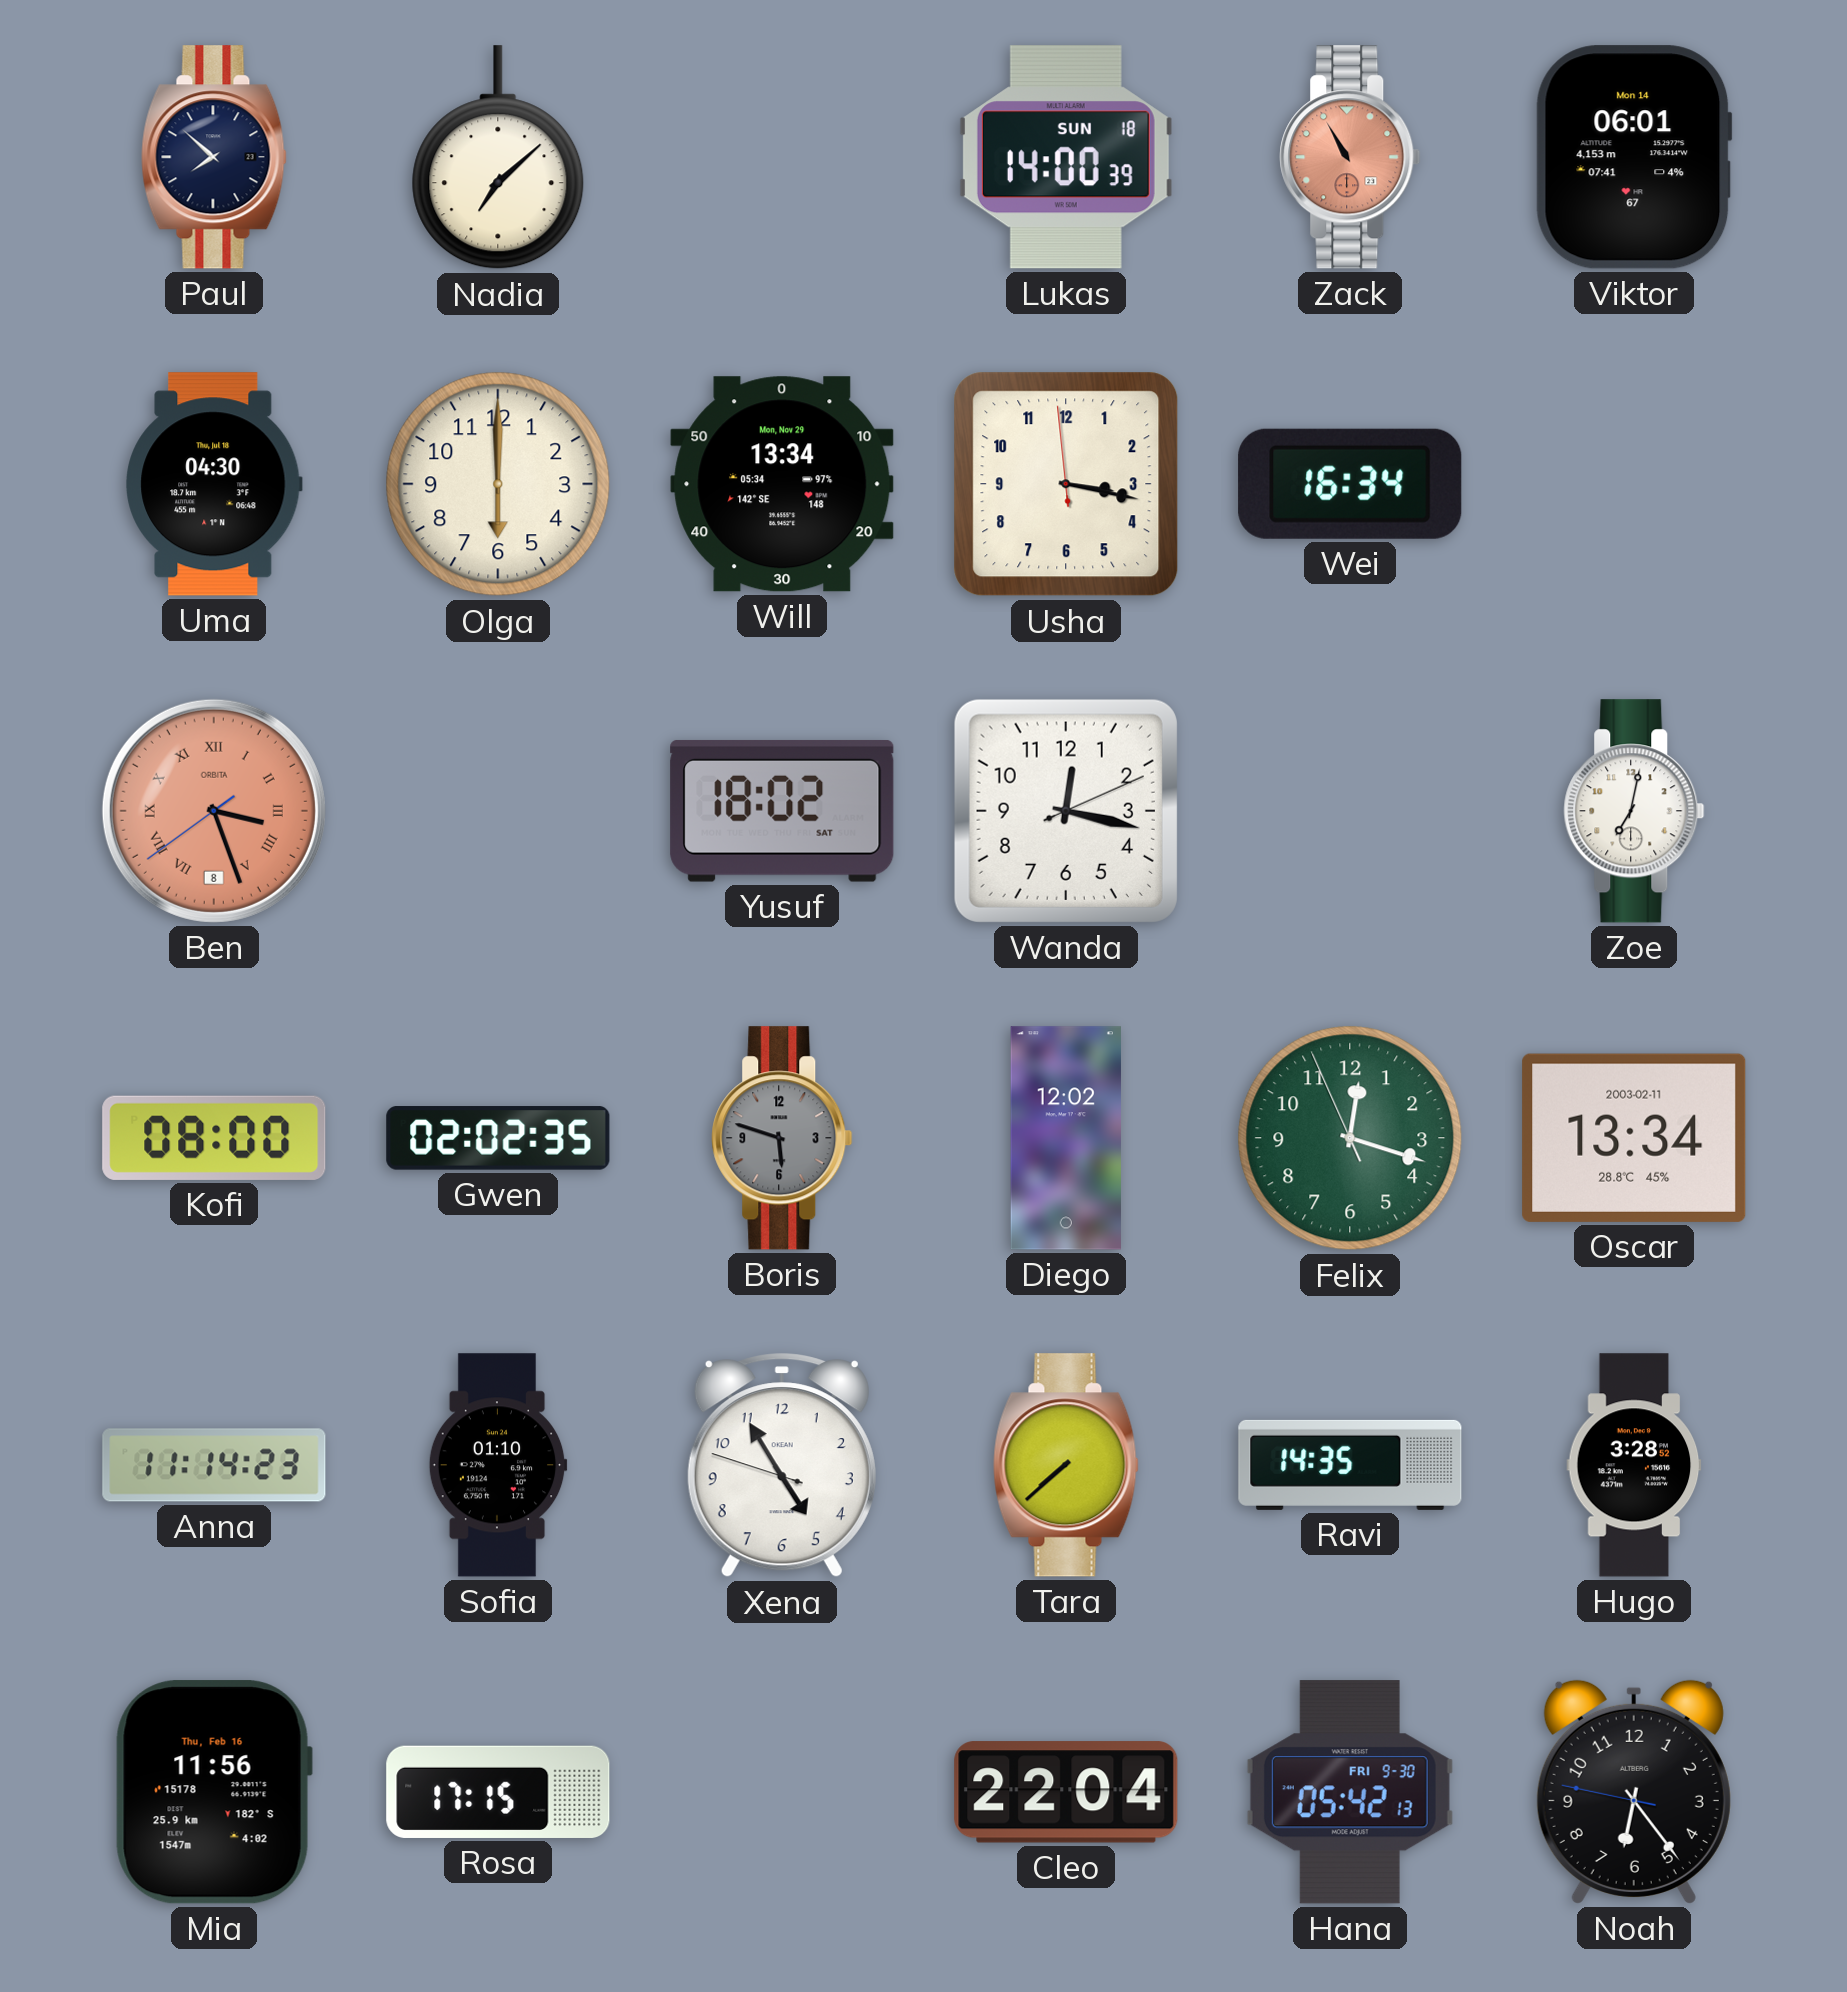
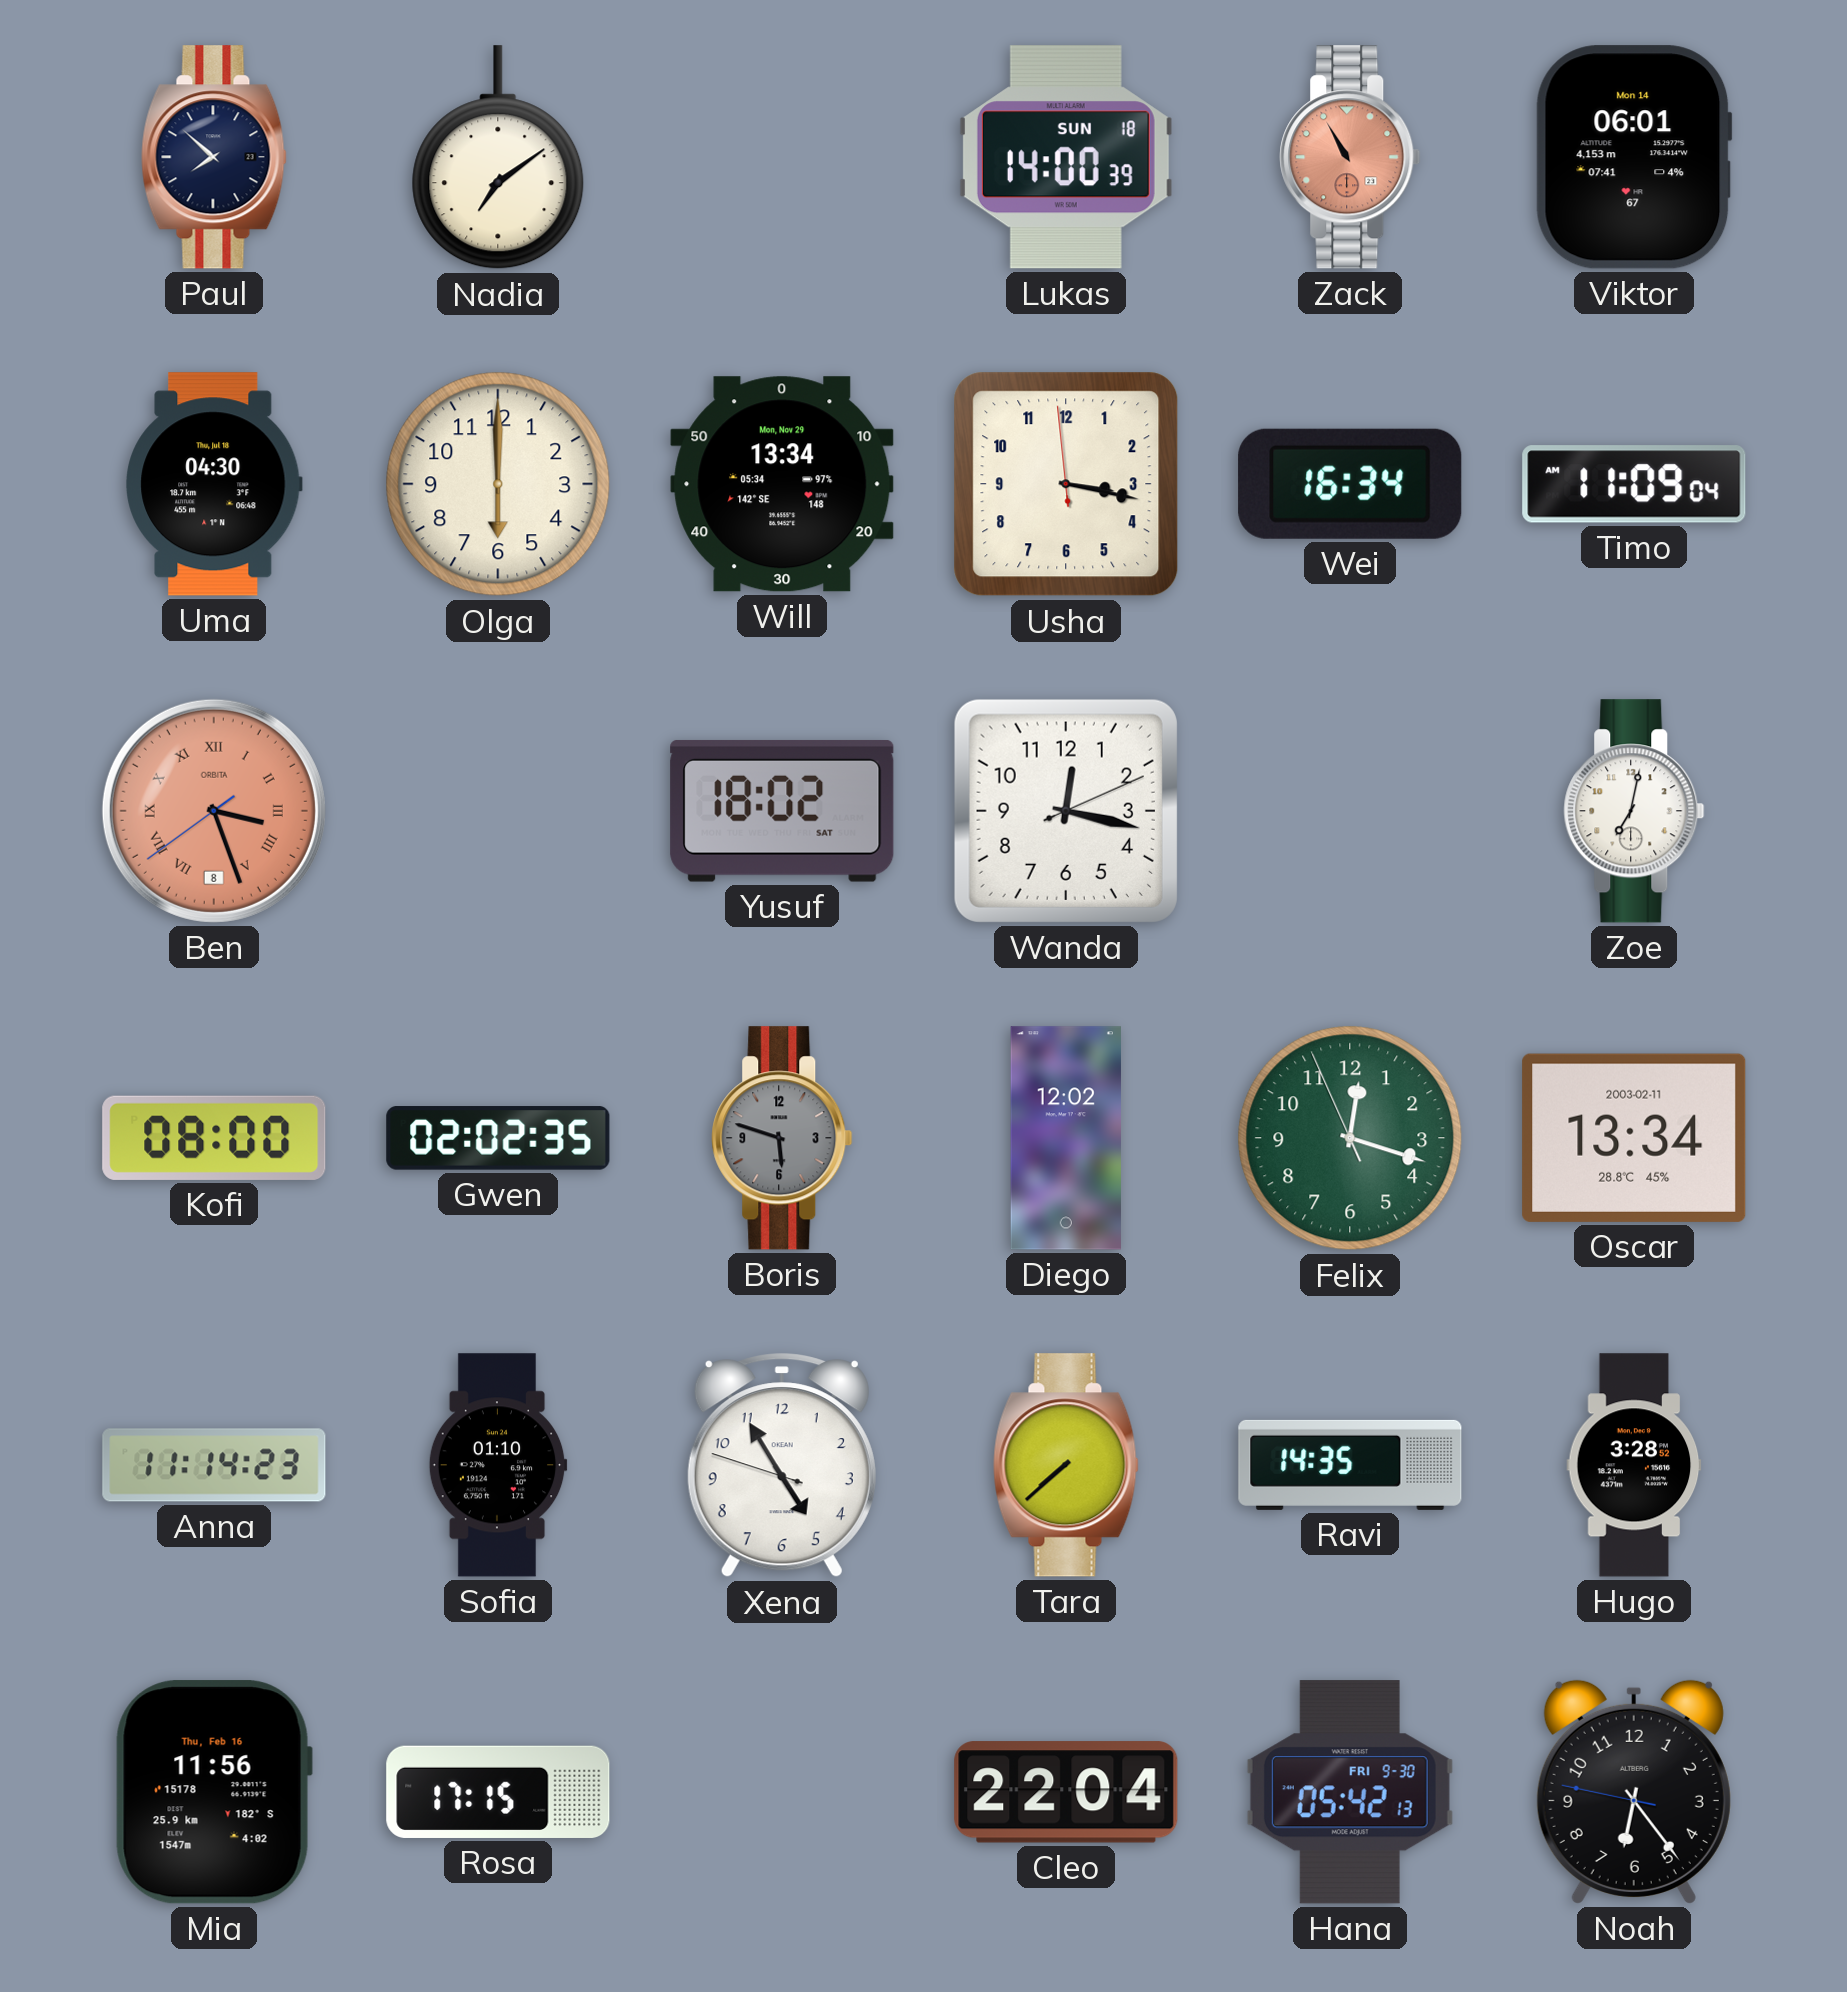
Nadia: 7:08 -> 7:09
Timo: none -> 11:09
